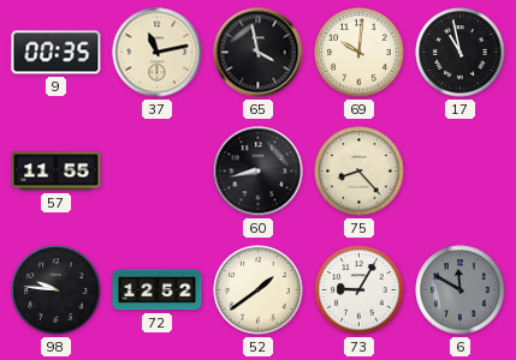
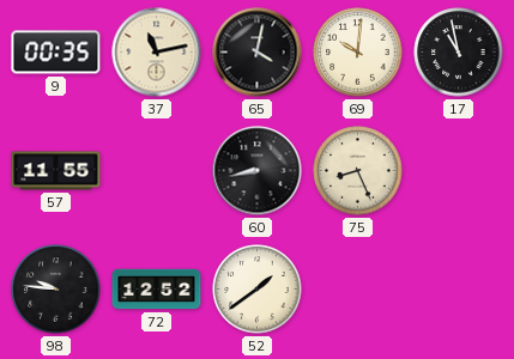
65: 3:58 -> 4:02
75: 8:23 -> 8:26
73: 9:05 -> none
6: 11:50 -> none
